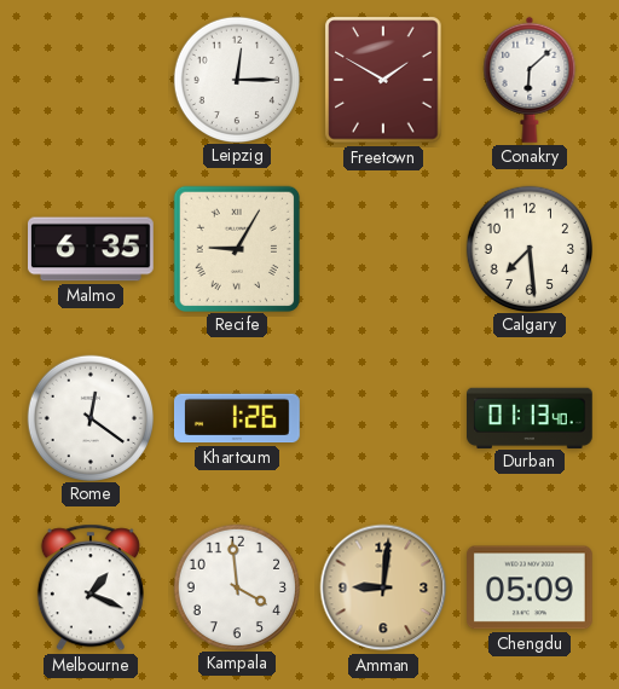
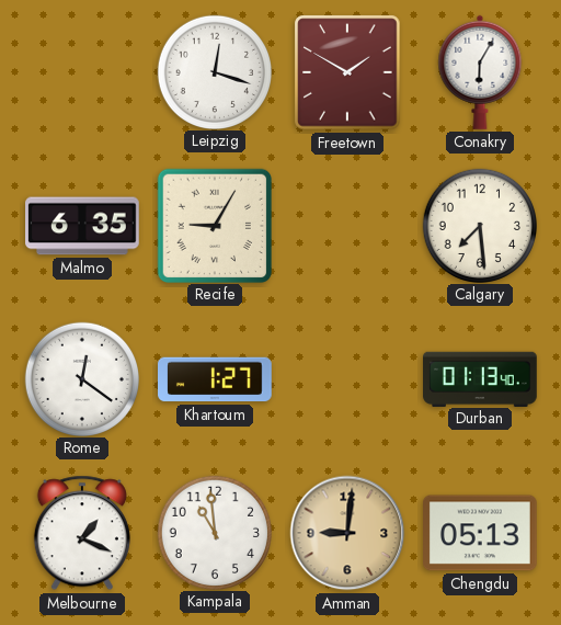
Leipzig: 12:15 -> 12:18
Conakry: 6:08 -> 6:05
Khartoum: 1:26 -> 1:27
Kampala: 3:59 -> 10:59
Chengdu: 05:09 -> 05:13
